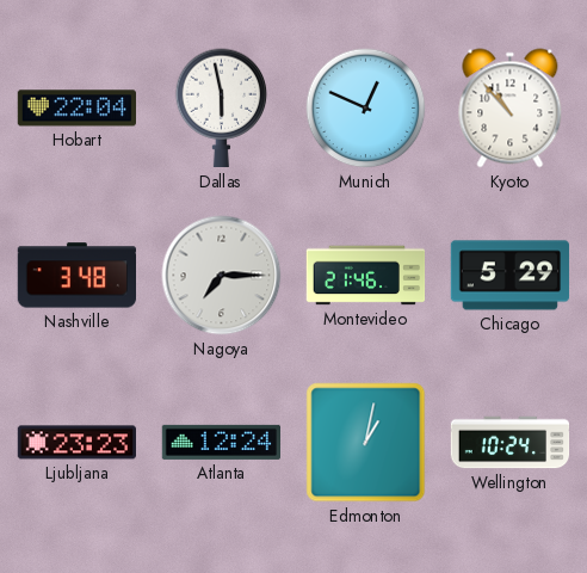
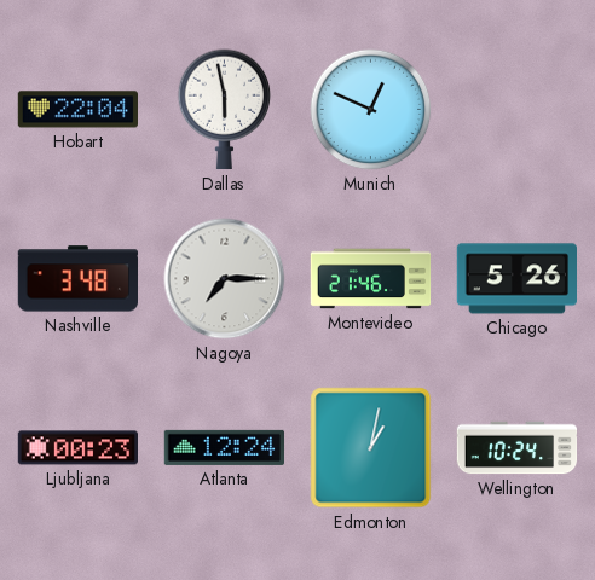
Kyoto: 10:53 -> none
Chicago: 5:29 -> 5:26
Ljubljana: 23:23 -> 00:23
